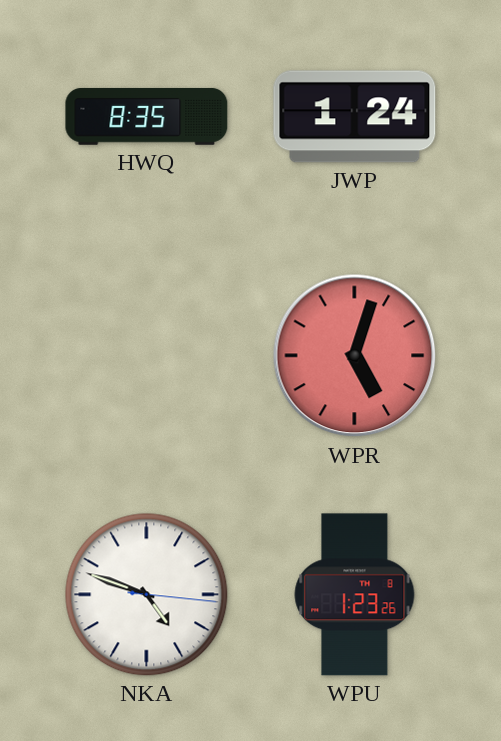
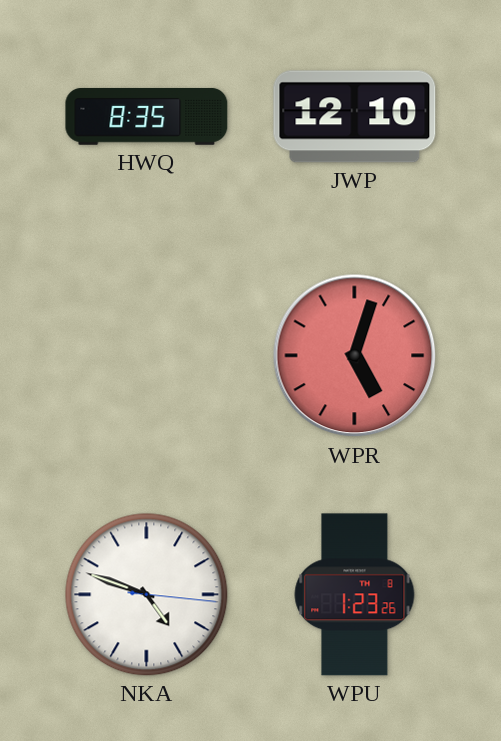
JWP: 1:24 -> 12:10
